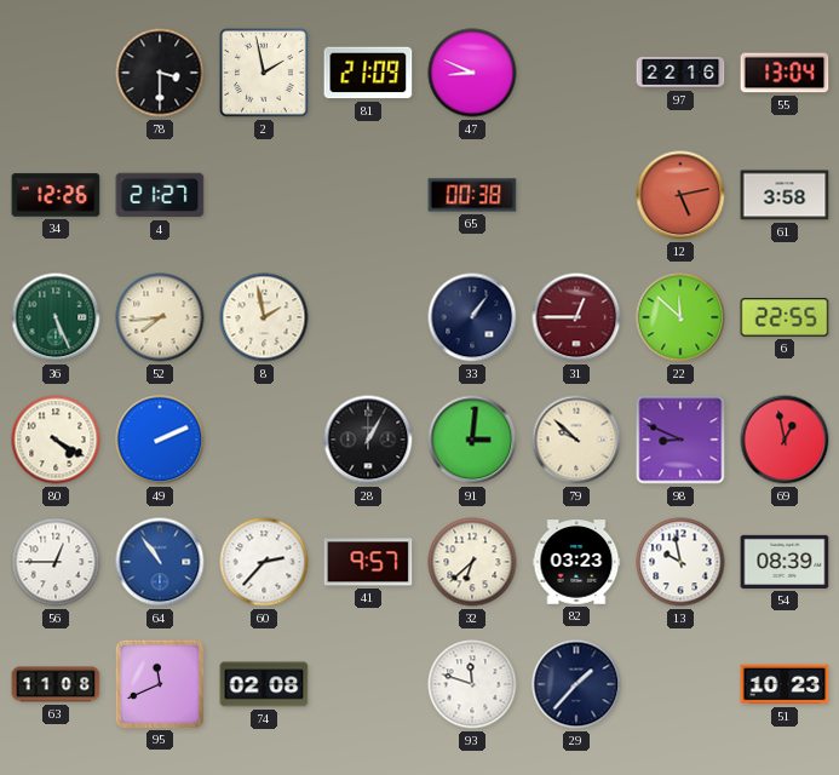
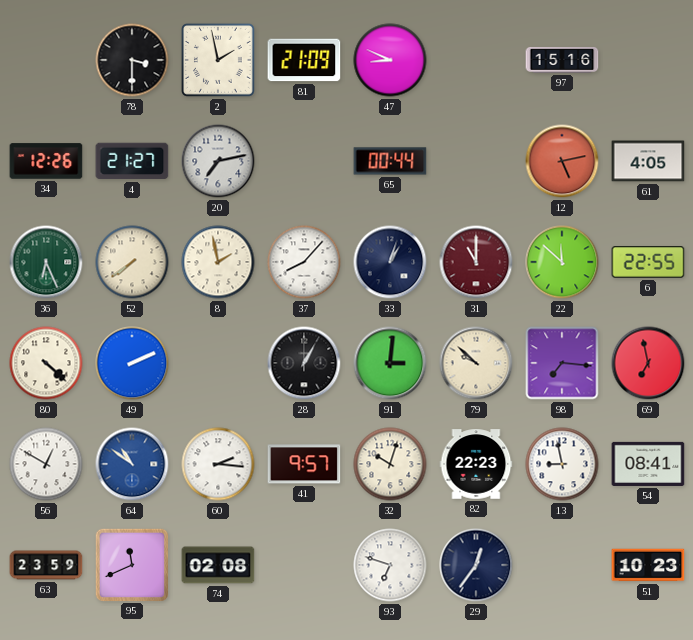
97: 22:16 -> 15:16
55: 13:04 -> none
20: none -> 7:13
65: 00:38 -> 00:44
61: 3:58 -> 4:05
36: 5:26 -> 6:26
52: 7:44 -> 7:39
37: none -> 8:07
33: 1:06 -> 1:03
31: 12:45 -> 11:00
80: 4:20 -> 4:22
98: 8:49 -> 7:16
69: 12:58 -> 6:58
56: 12:45 -> 12:50
64: 10:54 -> 10:51
60: 2:37 -> 2:16
32: 6:38 -> 10:03
82: 03:23 -> 22:23
13: 9:58 -> 8:58
54: 08:39 -> 08:41
63: 11:08 -> 23:59
93: 11:48 -> 6:48
29: 1:37 -> 12:36
